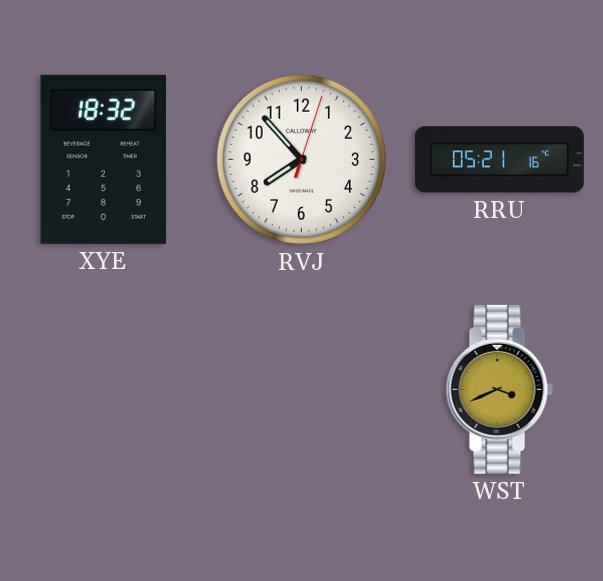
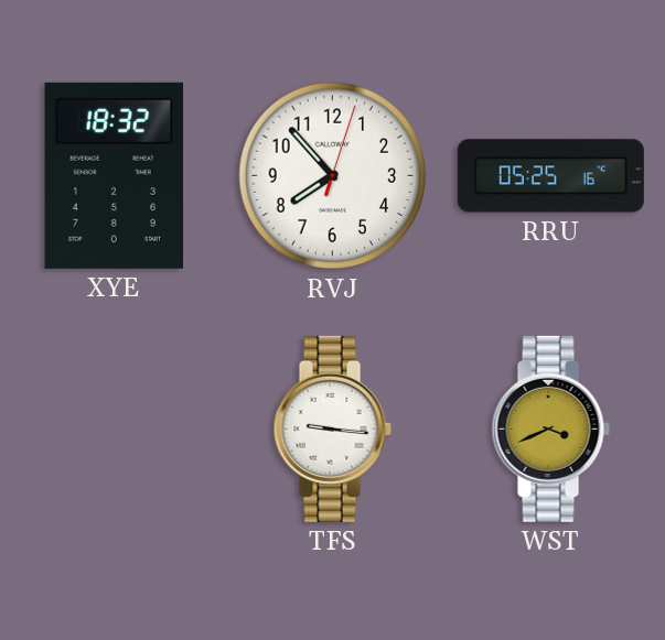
RRU: 05:21 -> 05:25
TFS: none -> 9:16
